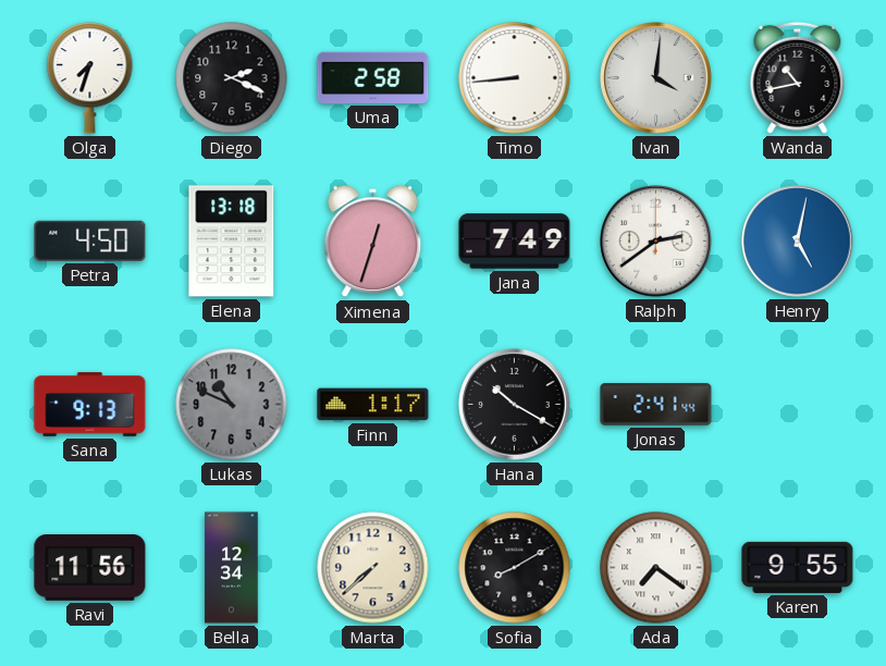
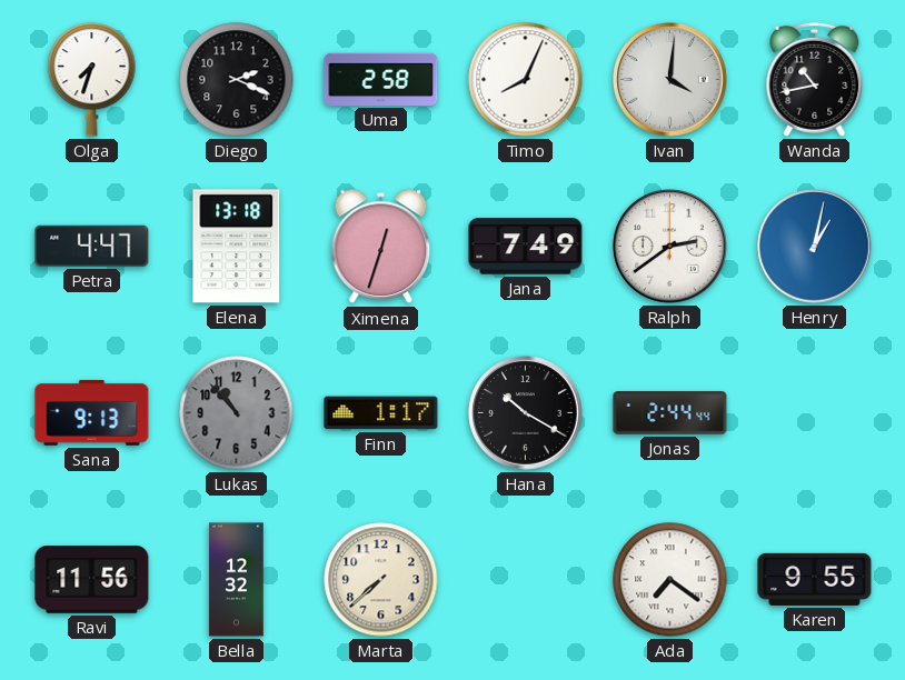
Timo: 8:44 -> 8:04
Petra: 4:50 -> 4:47
Henry: 5:02 -> 1:02
Lukas: 10:49 -> 10:53
Jonas: 2:41 -> 2:44
Bella: 12:34 -> 12:32
Sofia: 8:10 -> none
